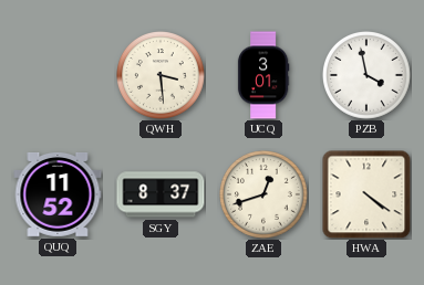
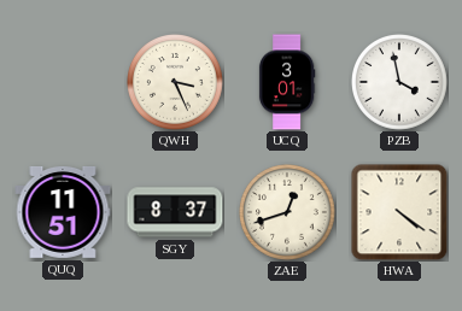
QWH: 3:29 -> 3:26
QUQ: 11:52 -> 11:51
